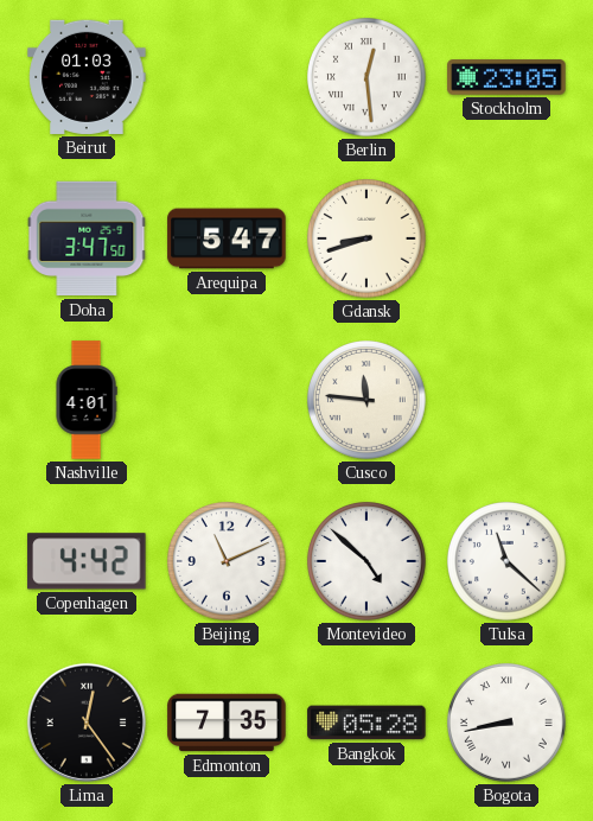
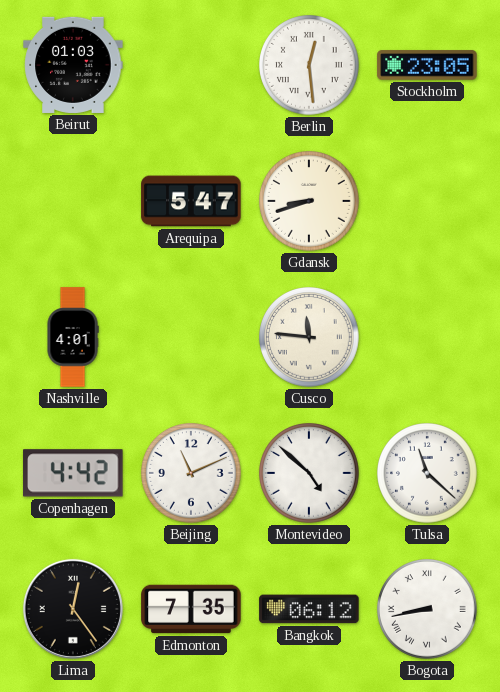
Doha: 3:47 -> none
Bangkok: 05:28 -> 06:12
